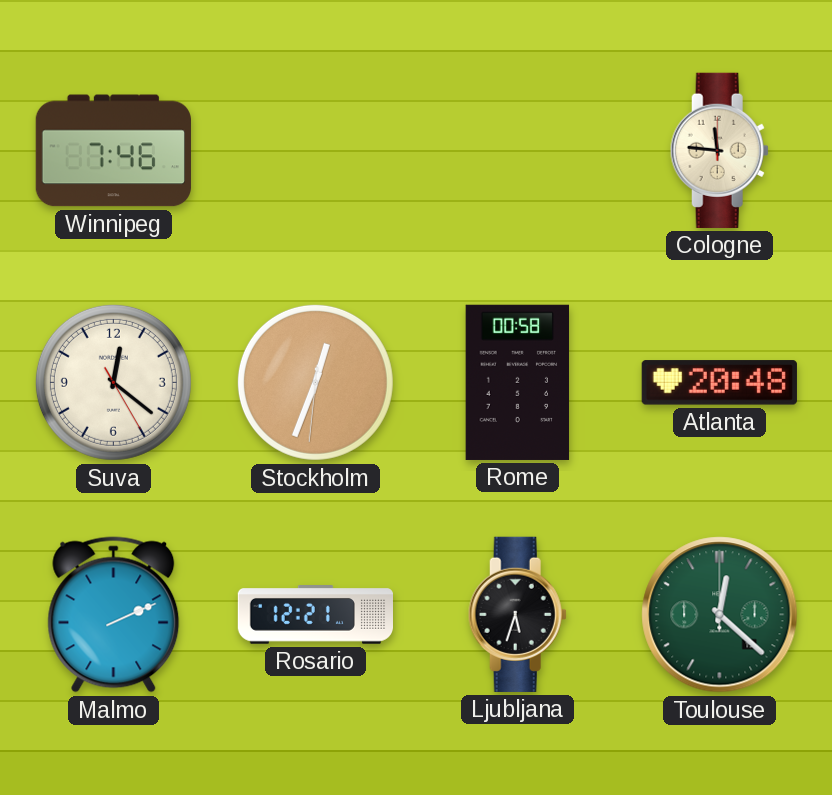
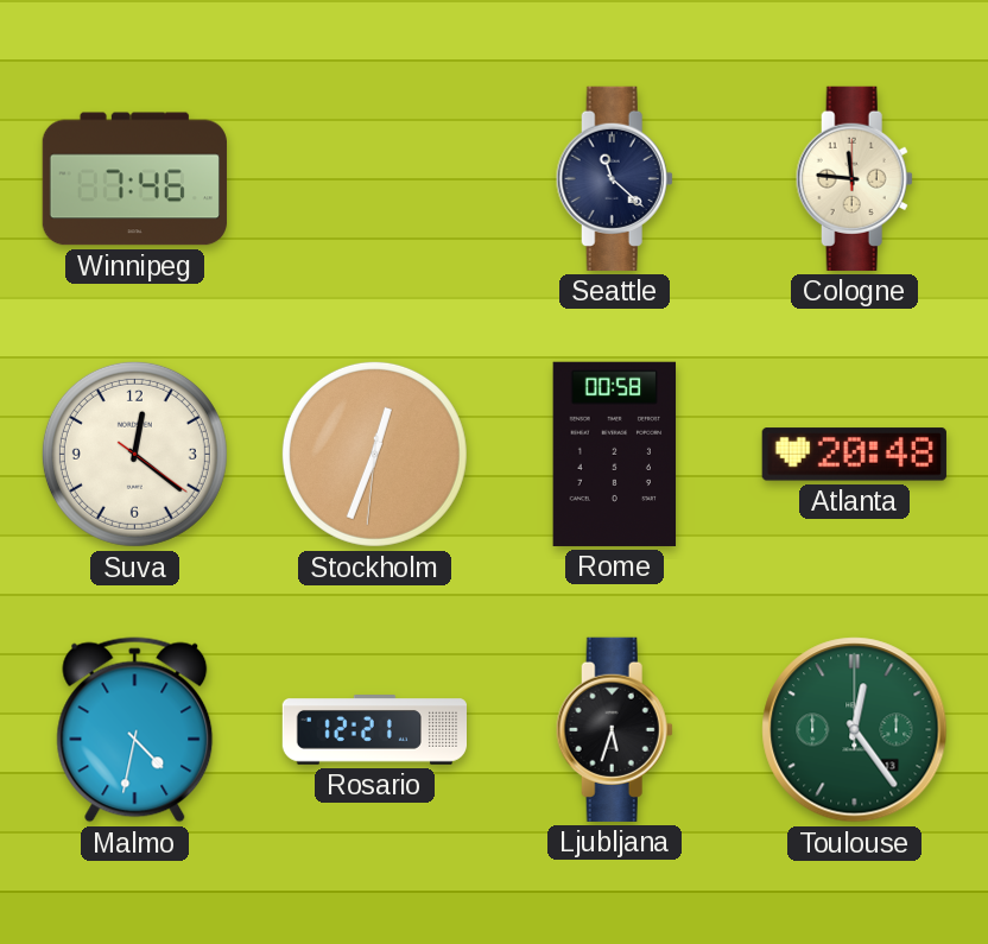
Seattle: none -> 11:22
Suva: 12:21:25 -> 12:21:21
Malmo: 2:11 -> 4:32
Toulouse: 12:22 -> 12:24
